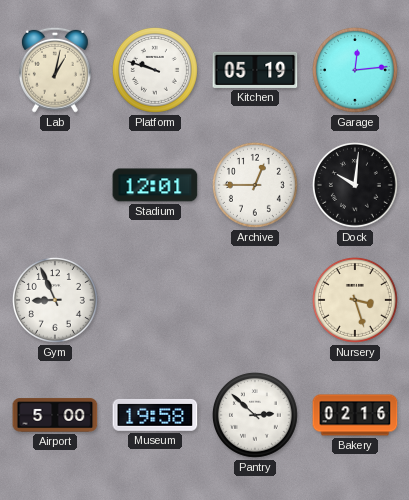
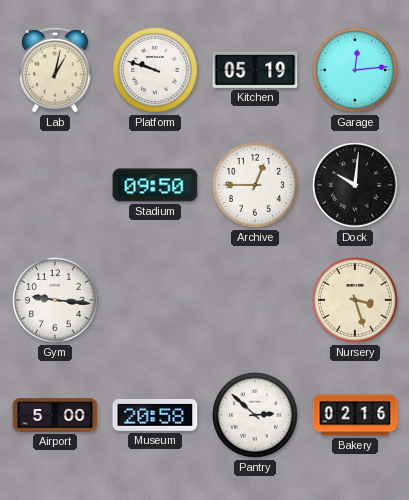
Stadium: 12:01 -> 09:50
Gym: 8:56 -> 9:16
Museum: 19:58 -> 20:58
